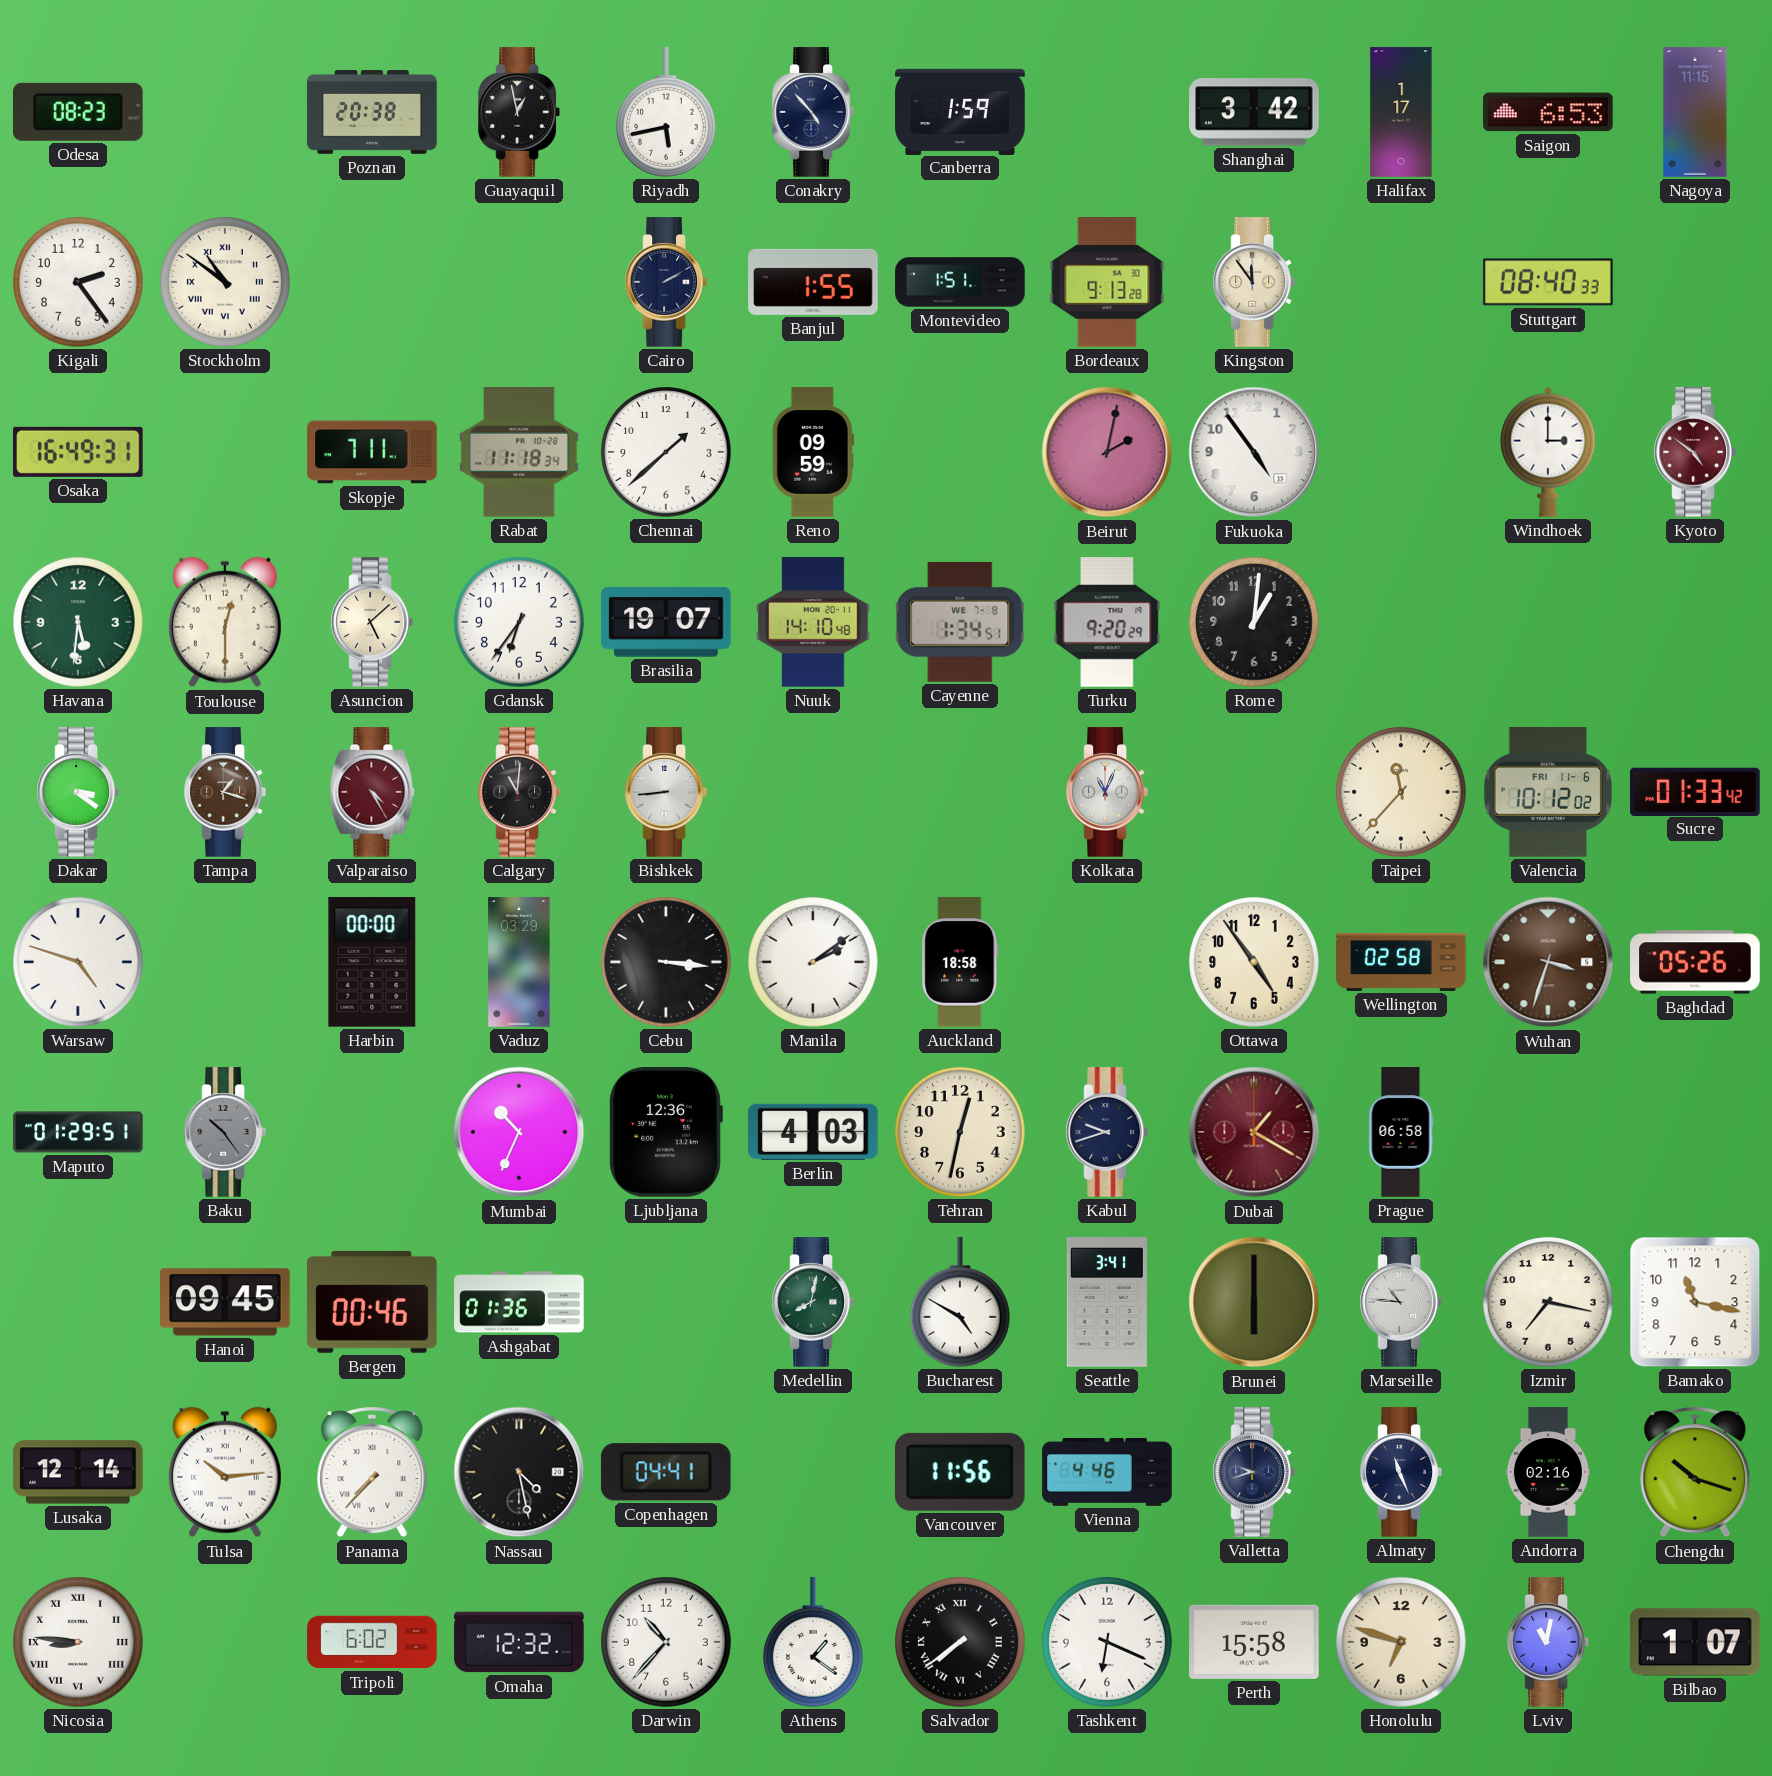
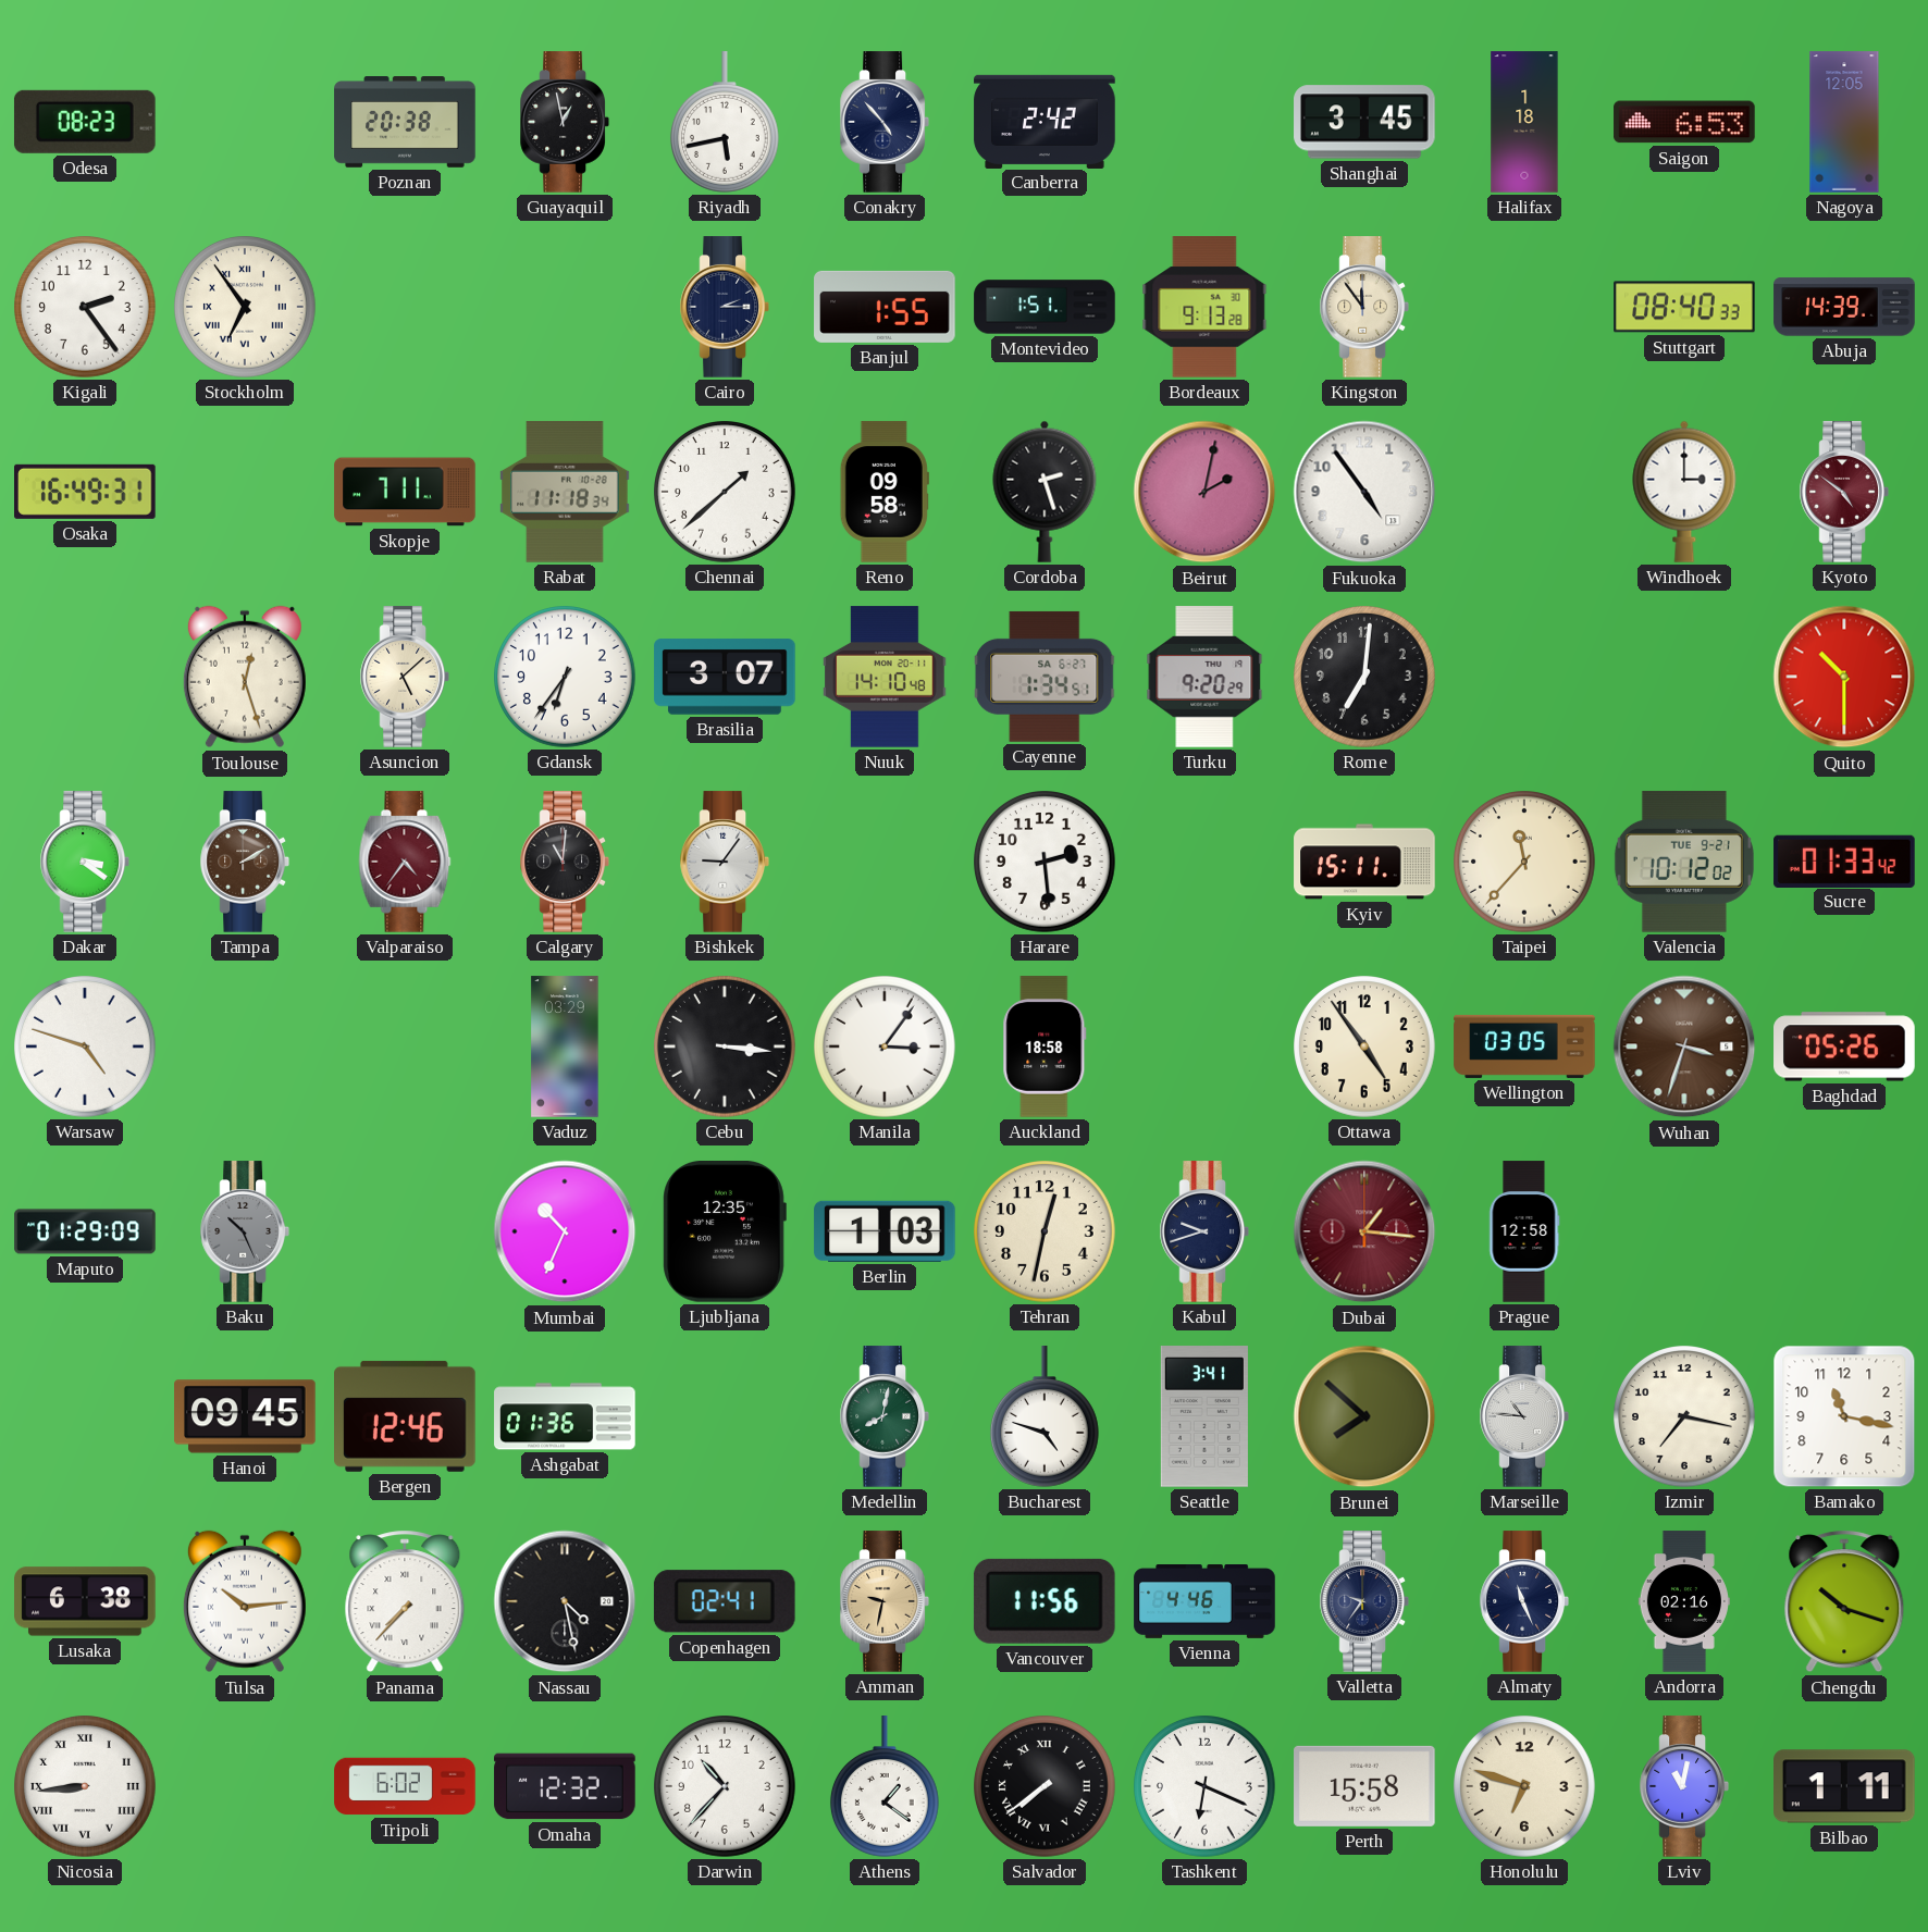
Canberra: 1:59 -> 2:42
Shanghai: 3:42 -> 3:45
Halifax: 1:17 -> 1:18
Nagoya: 11:15 -> 12:05
Stockholm: 10:51 -> 6:54
Cairo: 2:10 -> 2:15
Abuja: none -> 14:39
Reno: 09:59 -> 09:58
Cordoba: none -> 2:27
Havana: 5:31 -> none
Toulouse: 12:30 -> 12:27
Brasilia: 19:07 -> 3:07
Cayenne date: WE 7-8 -> SA 6-27
Rome: 1:01 -> 7:01
Quito: none -> 10:30
Tampa: 1:18 -> 2:10
Valparaiso: 4:25 -> 4:36
Bishkek: 8:44 -> 9:06
Harare: none -> 2:29
Kolkata: 11:04 -> none
Kyiv: none -> 15:11
Valencia date: FRI 11-6 -> TUE 9-21
Harbin: 00:00 -> none
Manila: 2:09 -> 3:06
Wellington: 02:58 -> 03:05
Maputo: 01:29:51 -> 01:29:09
Baku: 10:24 -> 10:26
Ljubljana: 12:36 -> 12:35
Berlin: 4:03 -> 1:03
Dubai: 1:20 -> 1:16
Prague: 06:58 -> 12:58
Bergen: 00:46 -> 12:46
Bucharest: 4:50 -> 4:48
Brunei: 6:00 -> 7:52
Lusaka: 12:14 -> 6:38
Copenhagen: 04:41 -> 02:41
Amman: none -> 9:32
Valletta: 9:42 -> 9:36
Nicosia: 8:46 -> 8:44
Bilbao: 1:07 -> 1:11
